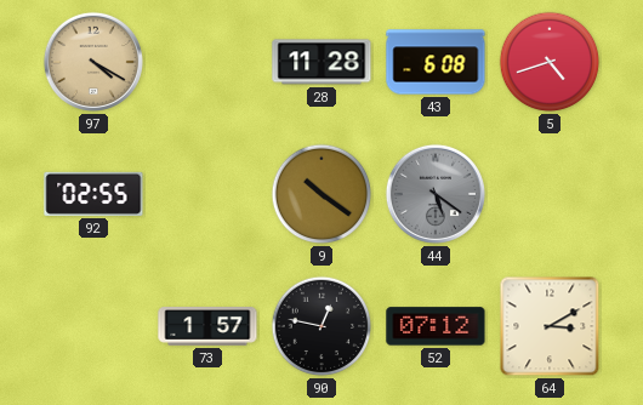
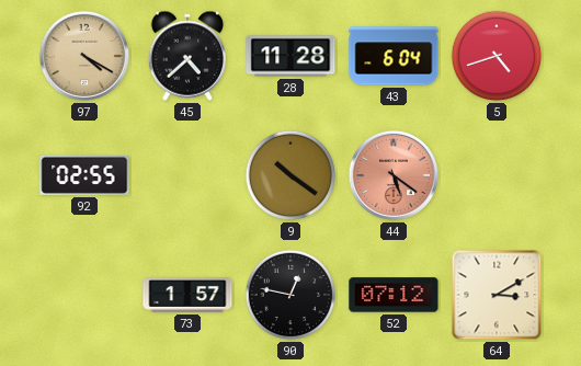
45: none -> 4:38
43: 6:08 -> 6:04
44 dial: grey -> salmon
